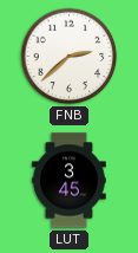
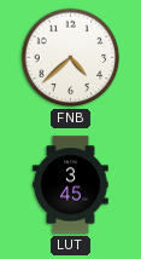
FNB: 2:38 -> 4:38
